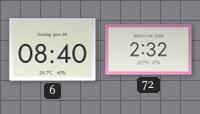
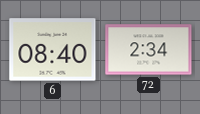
72: 2:32 -> 2:34
